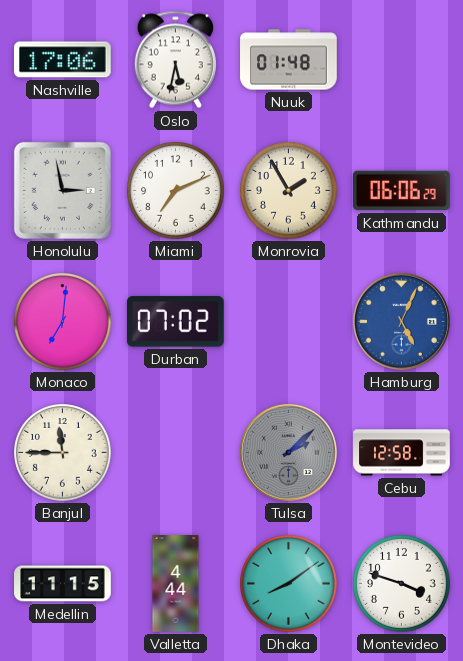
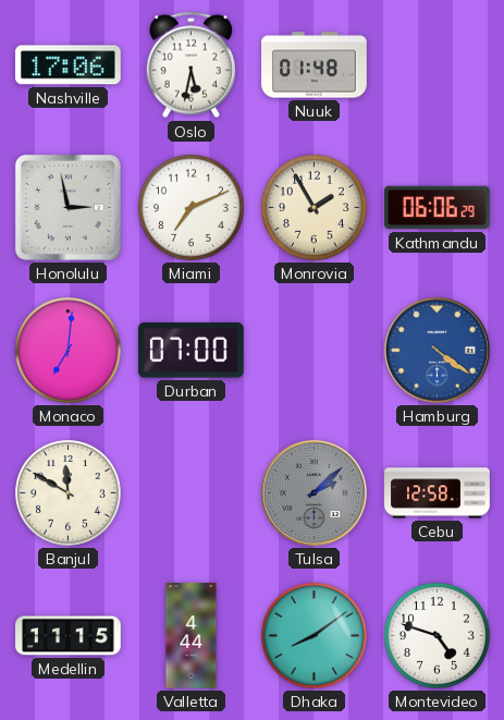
Durban: 07:02 -> 07:00
Hamburg: 5:04 -> 4:21
Banjul: 11:45 -> 11:50
Montevideo: 3:48 -> 4:48
